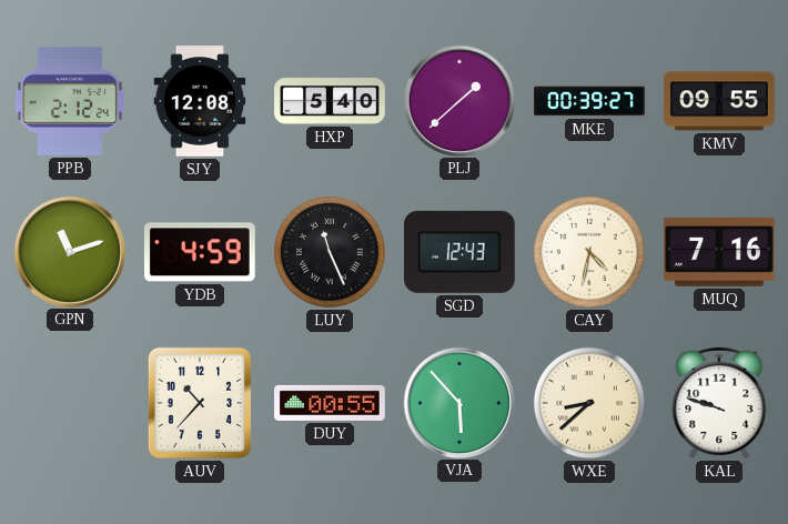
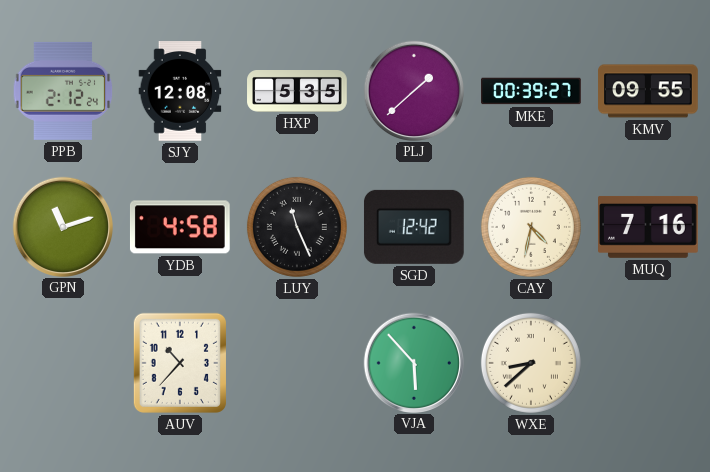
HXP: 5:40 -> 5:35
YDB: 4:59 -> 4:58
SGD: 12:43 -> 12:42
DUY: 00:55 -> none
KAL: 9:48 -> none
